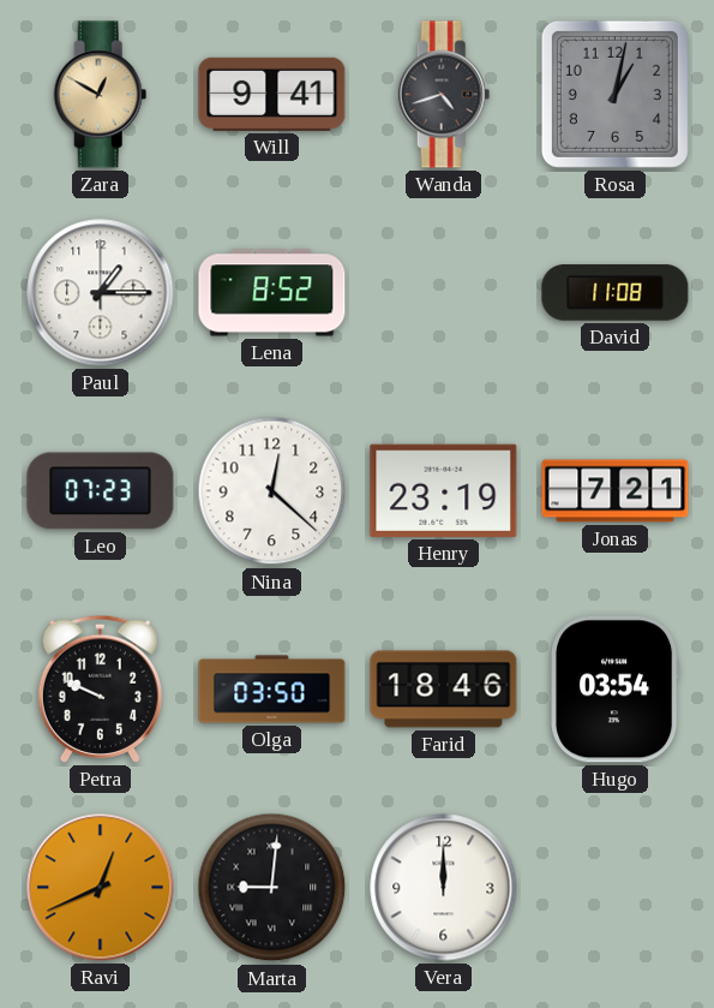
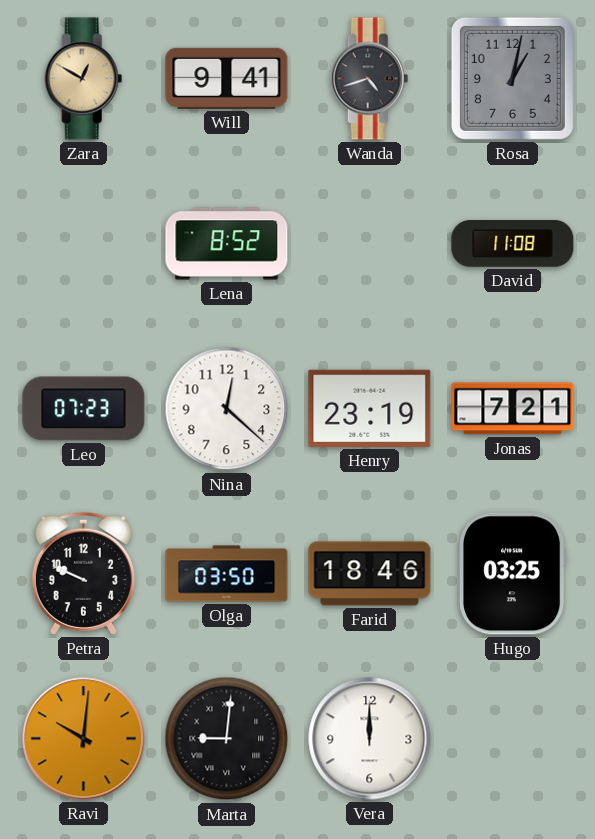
Paul: 1:15 -> none
Hugo: 03:54 -> 03:25
Ravi: 12:41 -> 10:01
